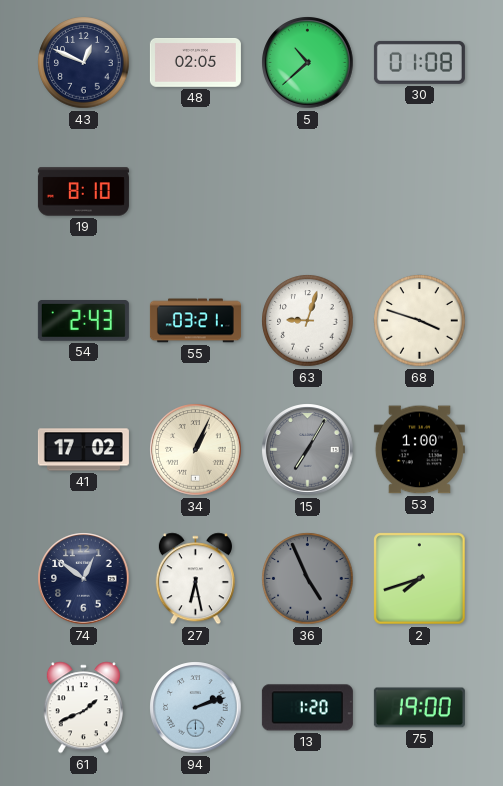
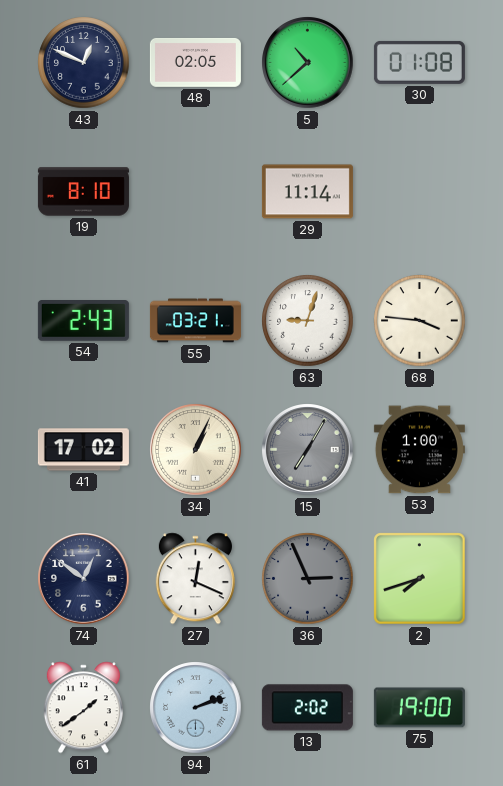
29: none -> 11:14
68: 3:48 -> 3:46
27: 6:28 -> 12:19
36: 4:56 -> 2:56
61: 1:41 -> 1:39
13: 1:20 -> 2:02
